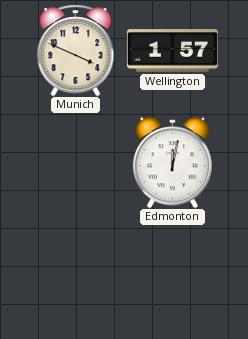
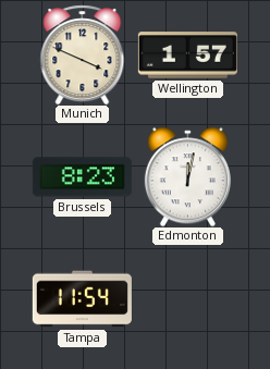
Brussels: none -> 8:23
Tampa: none -> 11:54
